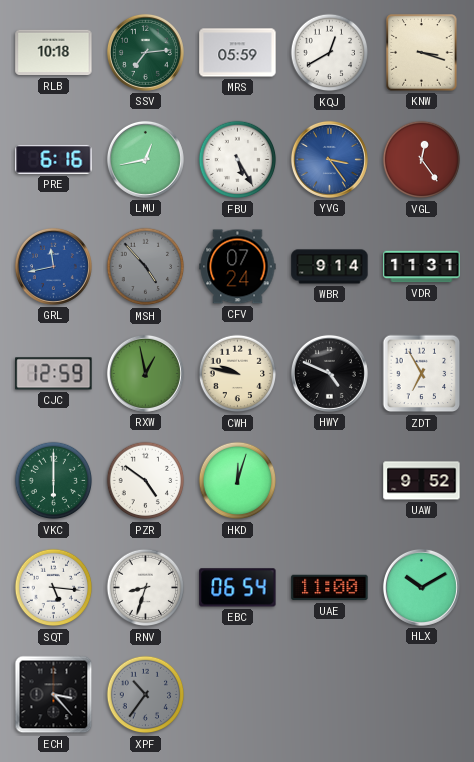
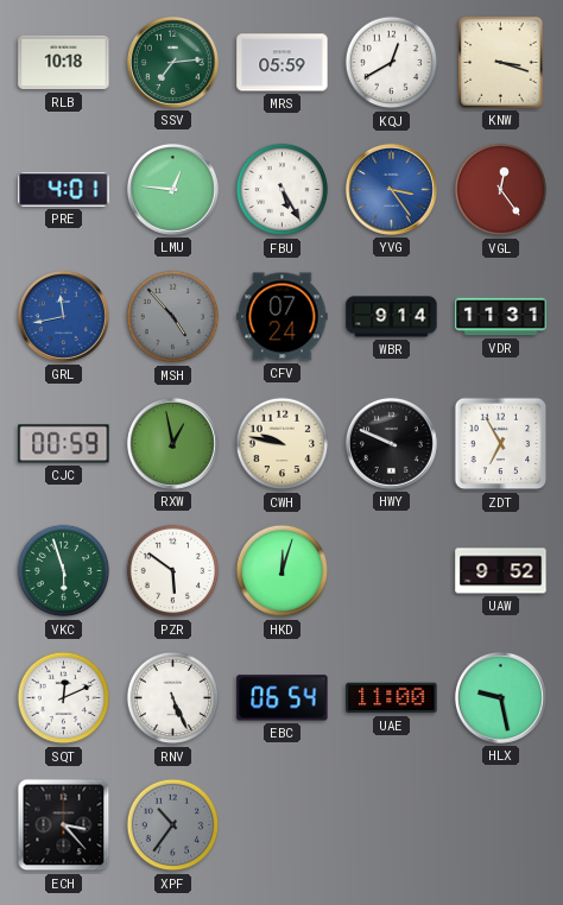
PRE: 6:16 -> 4:01
LMU: 12:43 -> 12:46
CJC: 12:59 -> 00:59
HWY: 4:49 -> 9:49
VKC: 6:00 -> 5:57
PZR: 4:51 -> 5:51
SQT: 5:16 -> 12:11
RNV: 8:33 -> 5:26
HLX: 10:10 -> 9:28
